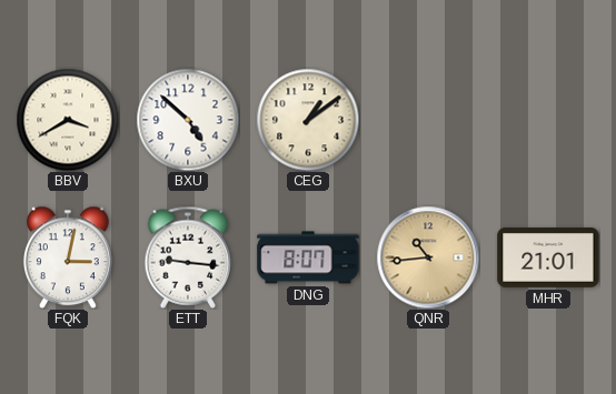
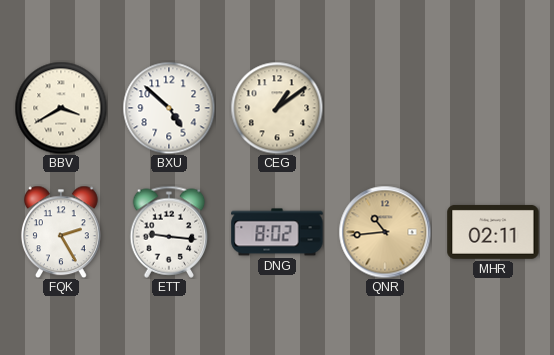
FQK: 3:02 -> 2:25
DNG: 8:07 -> 8:02
MHR: 21:01 -> 02:11
